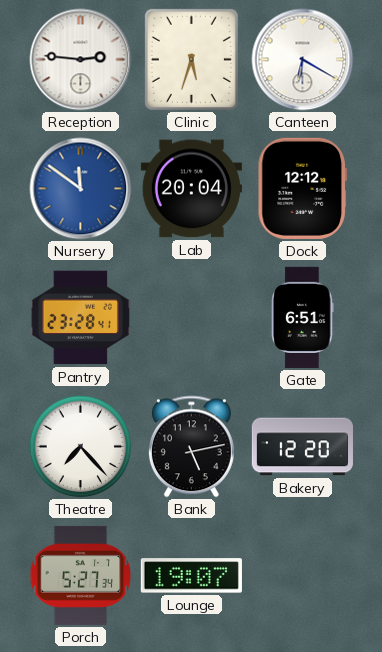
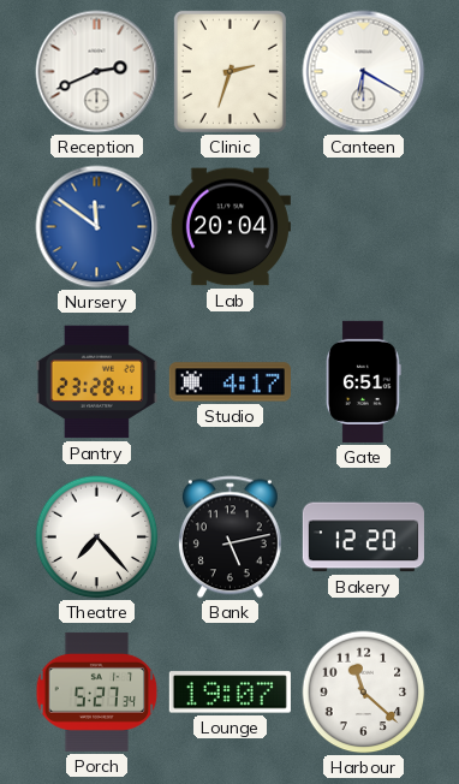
Reception: 2:46 -> 2:41
Clinic: 5:33 -> 2:33
Dock: 12:12 -> none
Studio: none -> 4:17
Harbour: none -> 11:22
